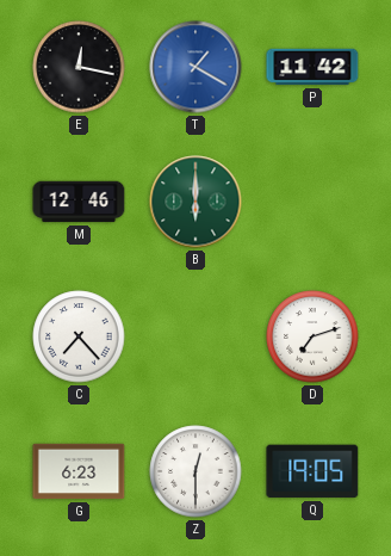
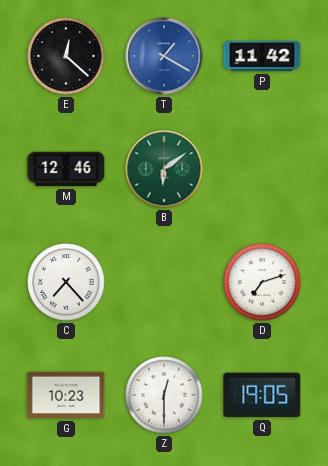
E: 12:17 -> 12:22
B: 6:00 -> 6:09
G: 6:23 -> 10:23
